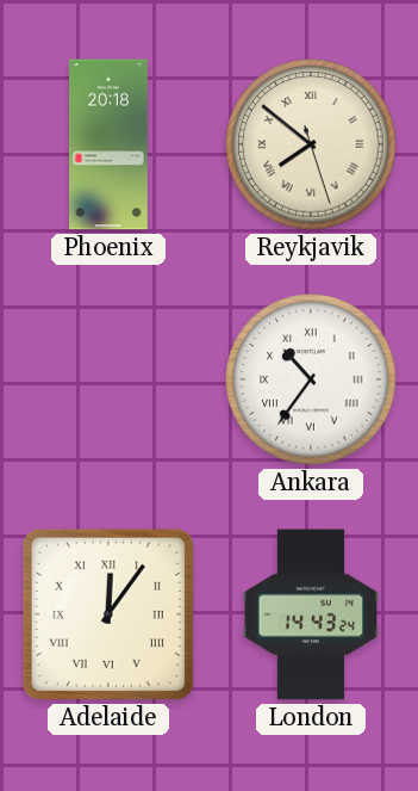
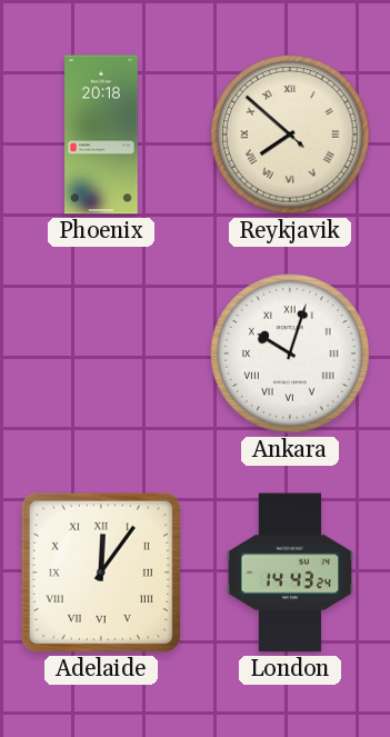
Reykjavik: 7:51:27 -> 7:51:52
Ankara: 10:36 -> 10:03
